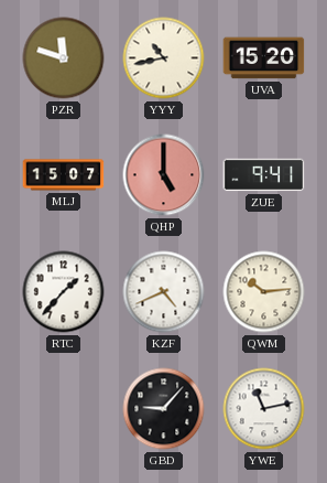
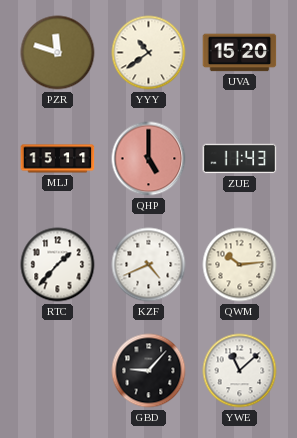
YYY: 10:43 -> 10:39
MLJ: 15:07 -> 15:11
ZUE: 9:41 -> 11:43
YWE: 11:13 -> 11:08
